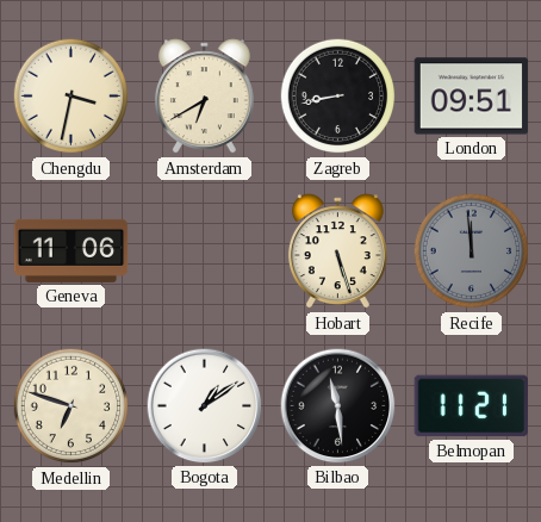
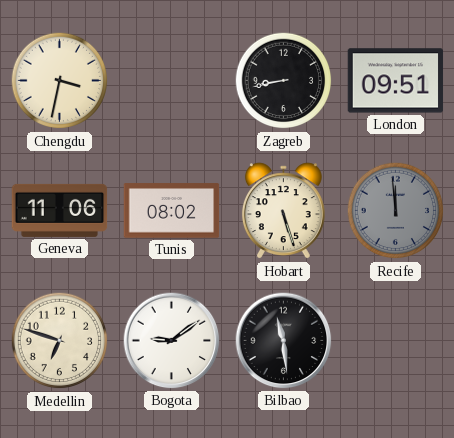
Amsterdam: 6:40 -> none
Tunis: none -> 08:02
Bogota: 1:09 -> 9:09
Belmopan: 11:21 -> none
